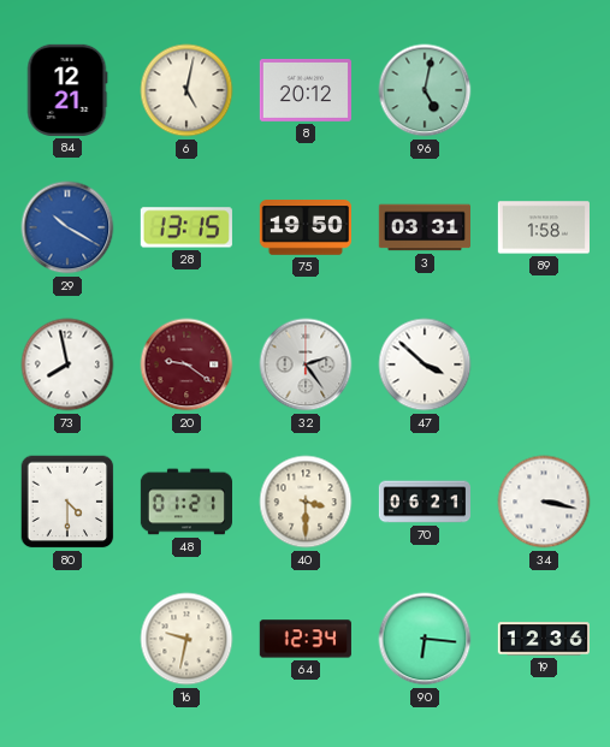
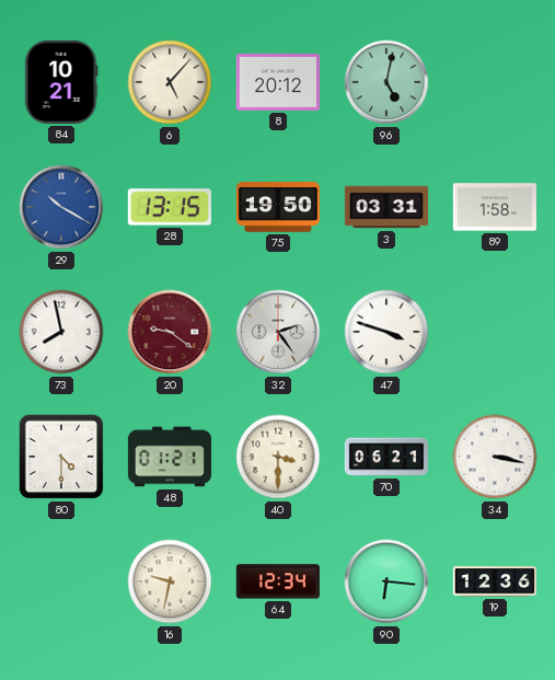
84: 12:21 -> 10:21
6: 5:02 -> 5:07
47: 3:52 -> 3:48
